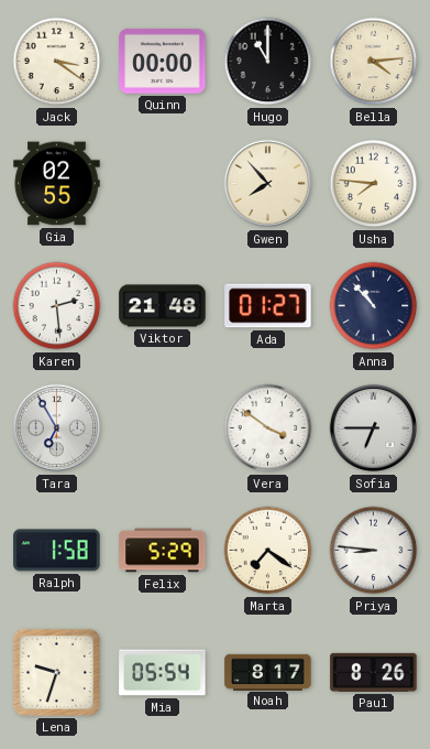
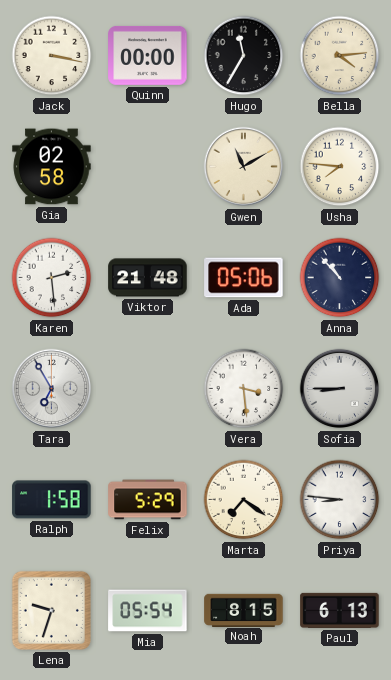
Jack: 3:21 -> 3:17
Hugo: 11:00 -> 11:35
Gia: 02:55 -> 02:58
Gwen: 7:53 -> 11:10
Ada: 01:27 -> 05:06
Vera: 3:51 -> 3:29
Sofia: 6:45 -> 8:45
Noah: 8:17 -> 8:15
Paul: 8:26 -> 6:13
